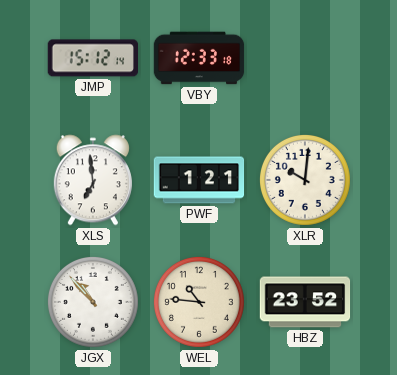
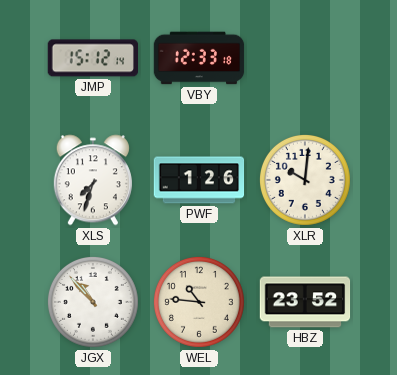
XLS: 6:59 -> 7:33
PWF: 1:21 -> 1:26
